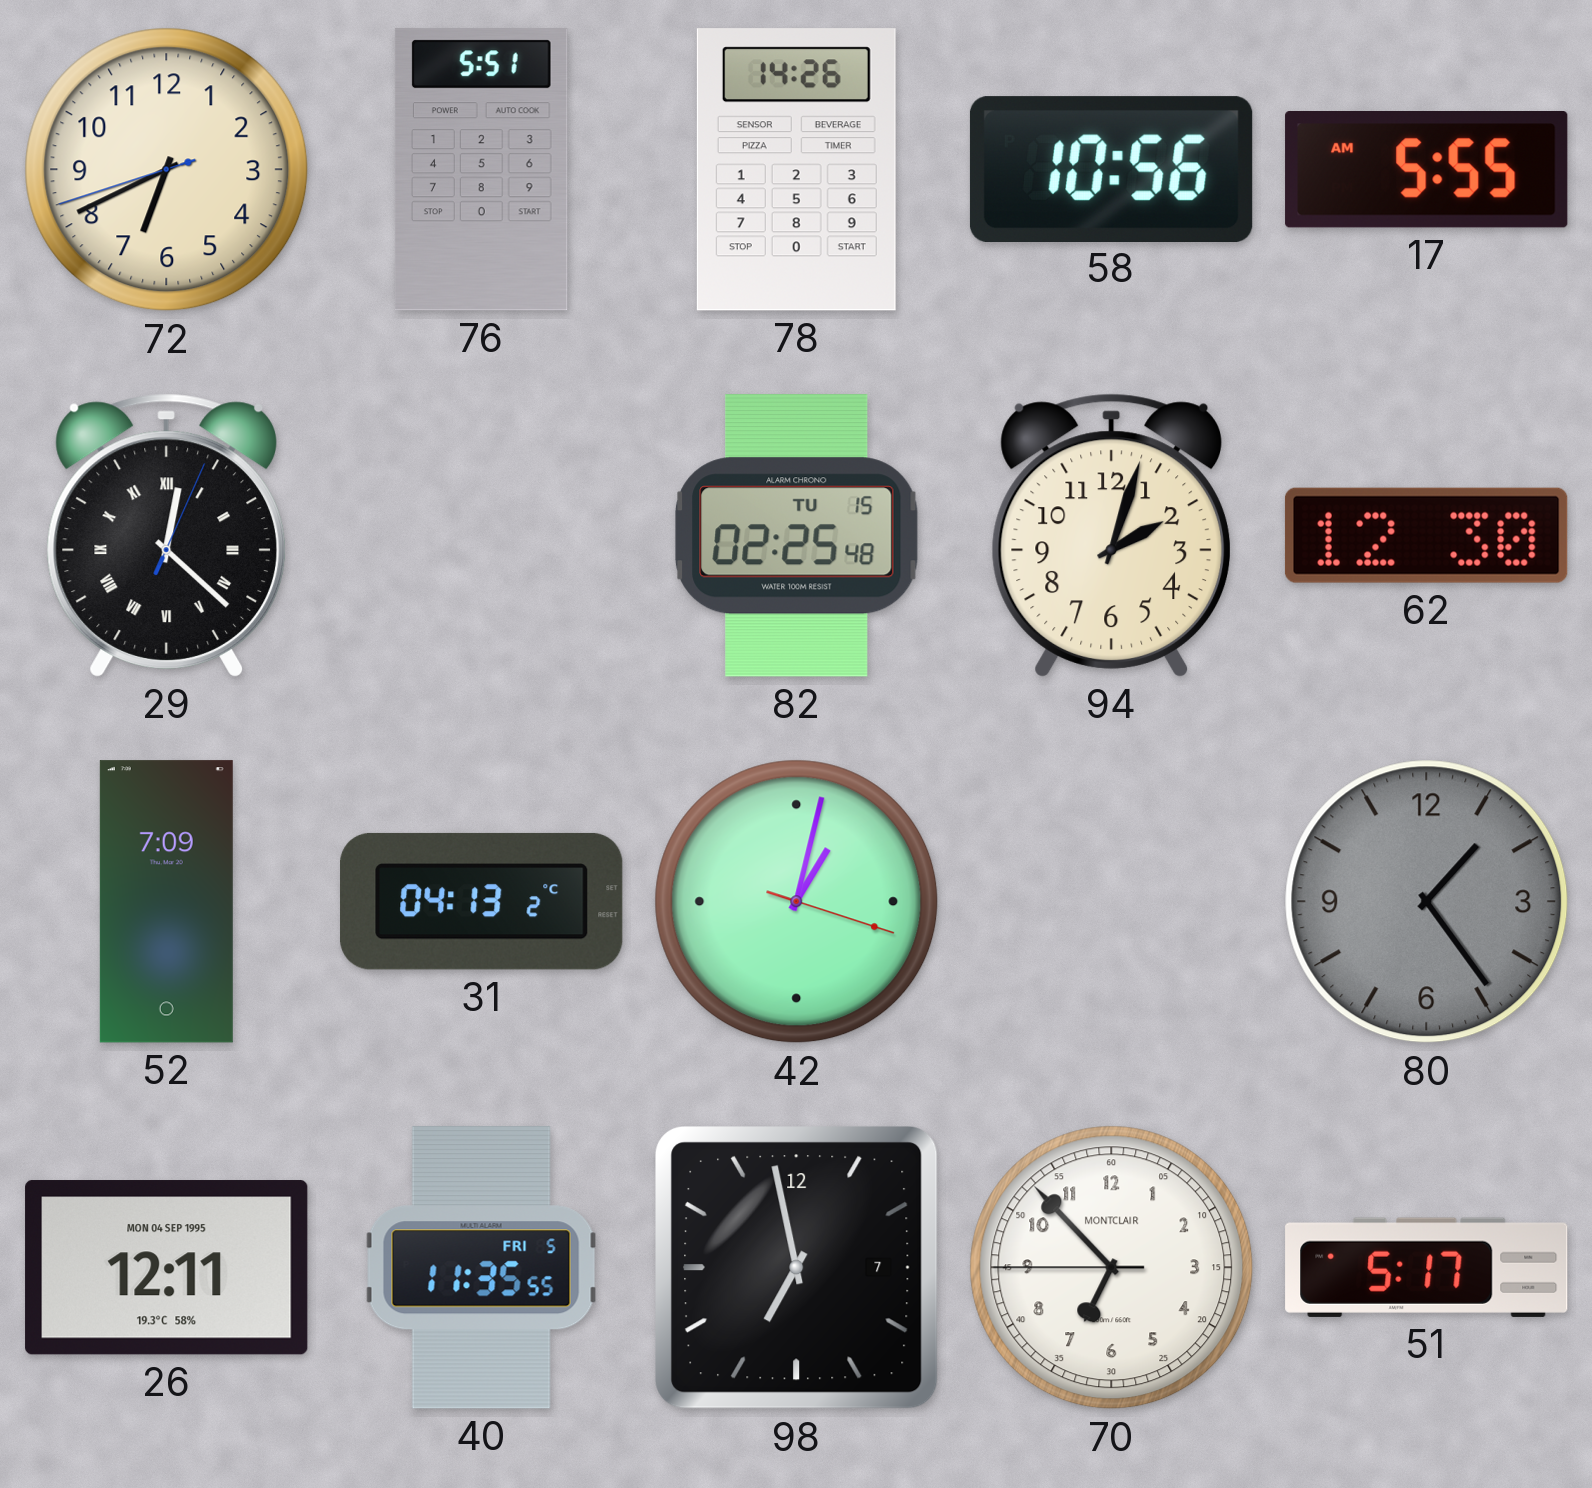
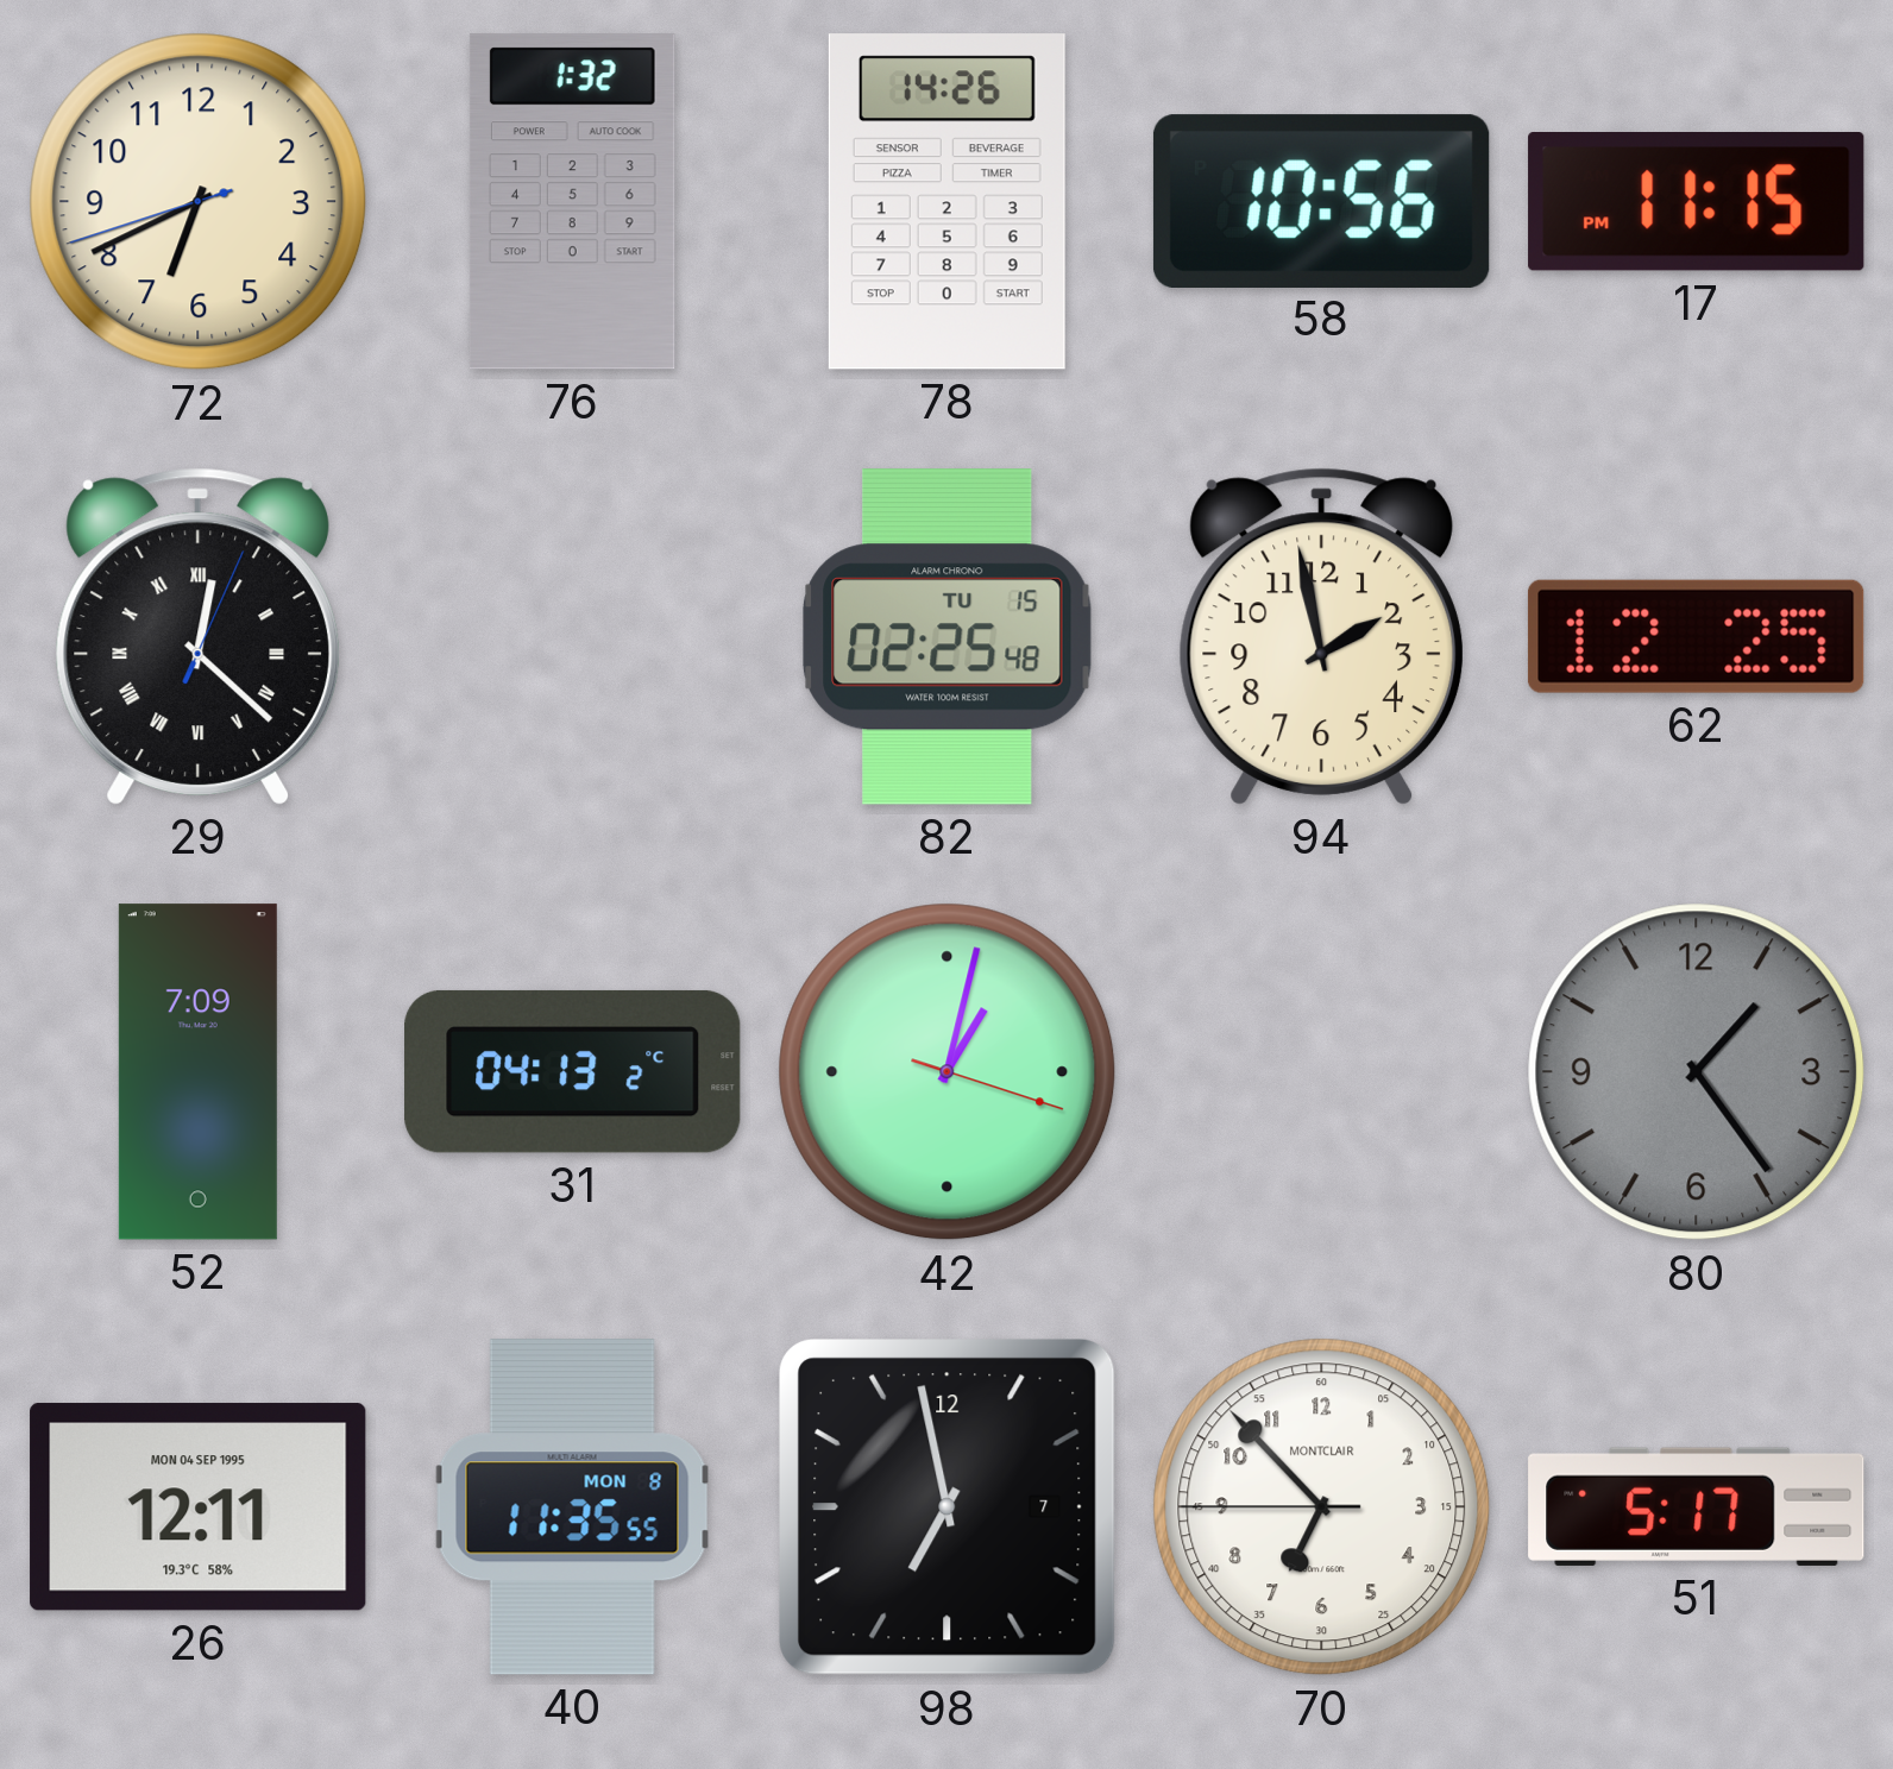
76: 5:51 -> 1:32
17: 5:55 -> 11:15
94: 2:03 -> 1:58
62: 12:30 -> 12:25
40 date: FRI 5 -> MON 8
